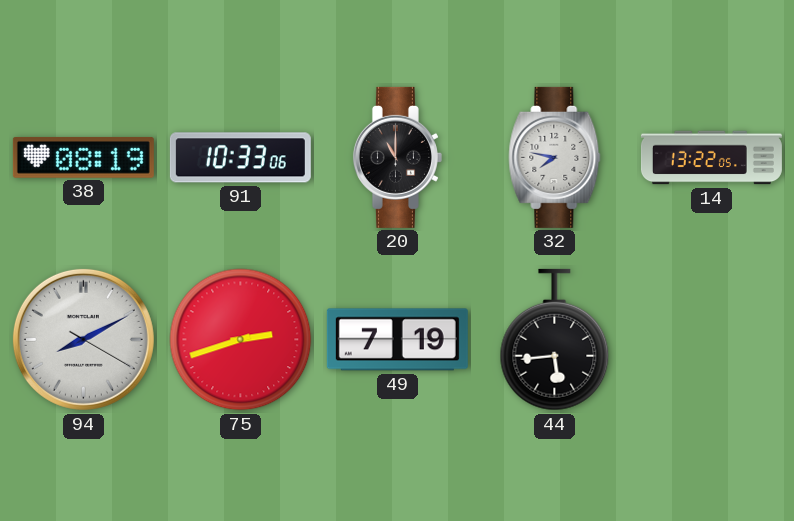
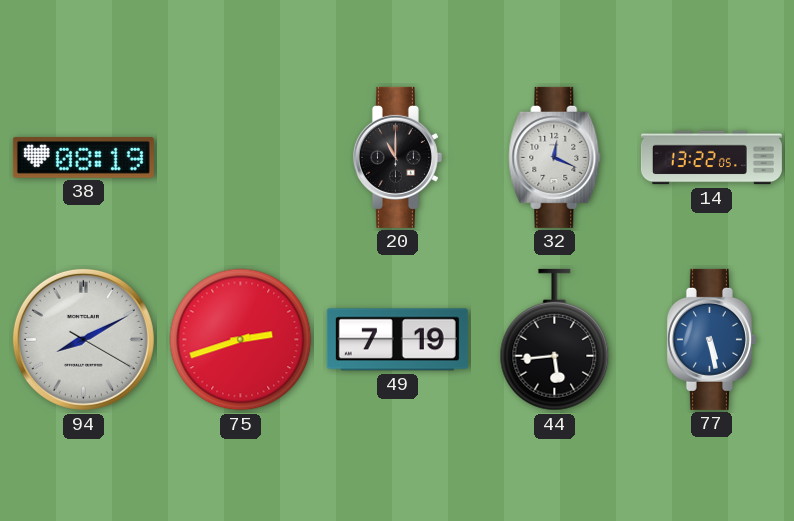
91: 10:33 -> none
32: 7:47 -> 12:19
77: none -> 5:28
